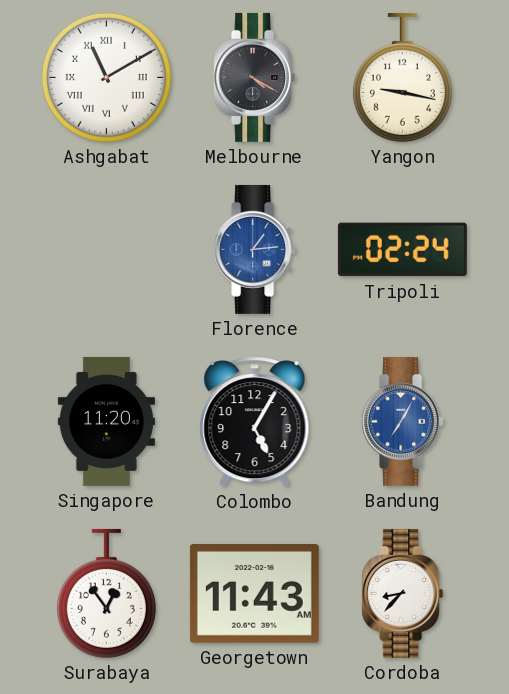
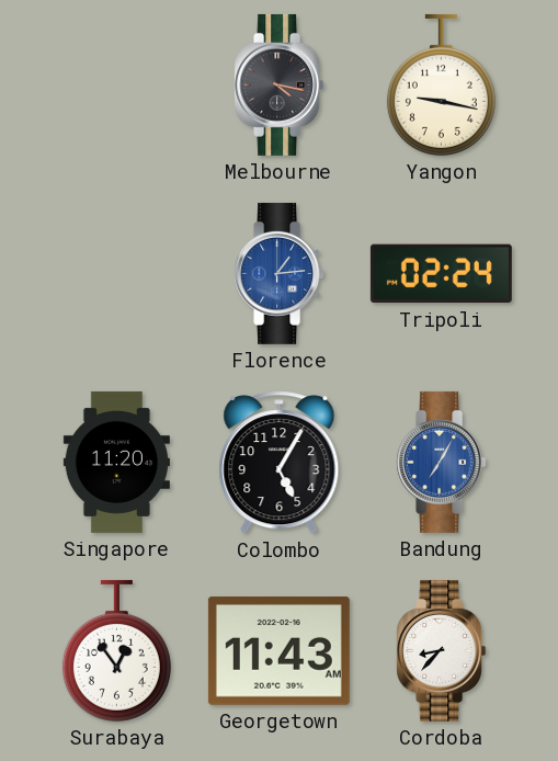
Ashgabat: 11:10 -> none
Melbourne: 4:20 -> 4:17
